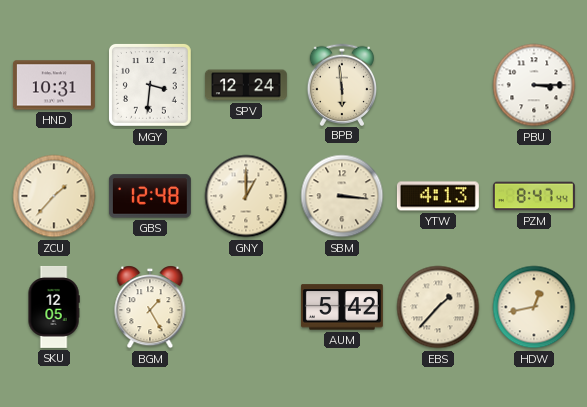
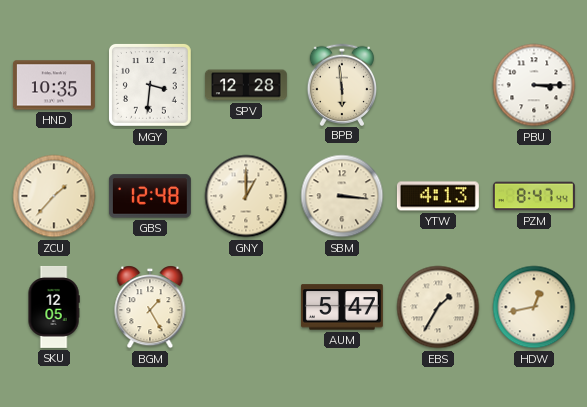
HND: 10:31 -> 10:35
SPV: 12:24 -> 12:28
AUM: 5:42 -> 5:47
EBS: 1:37 -> 1:35
